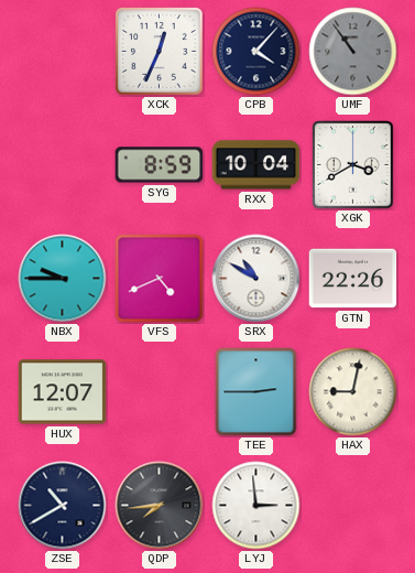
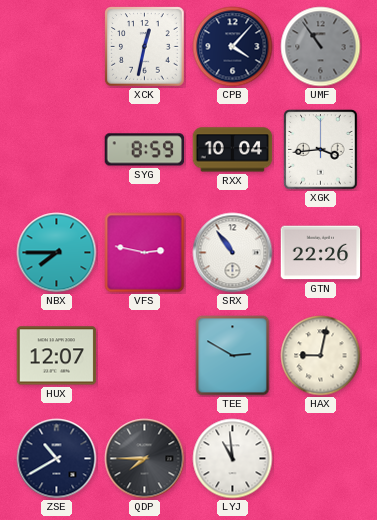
XCK: 12:34 -> 12:32
XGK: 3:40 -> 3:44
NBX: 9:45 -> 7:45
VFS: 4:41 -> 2:47
SRX: 10:50 -> 10:54
TEE: 2:45 -> 2:50
QDP: 7:44 -> 7:45
LYJ: 2:59 -> 10:59
